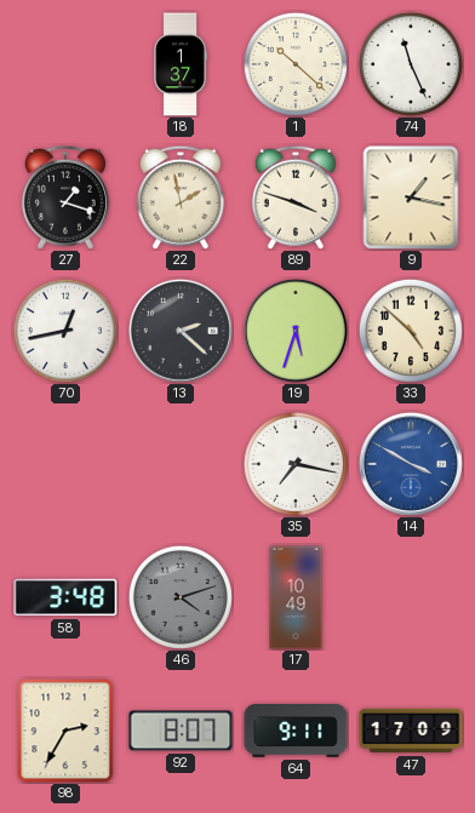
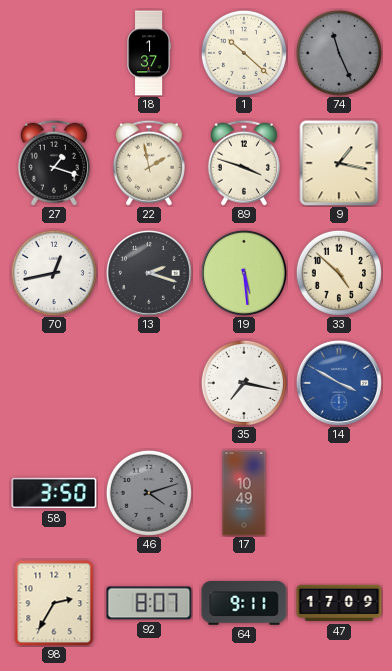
74 dial: white -> grey
13: 2:22 -> 2:18
19: 5:33 -> 5:29
58: 3:48 -> 3:50
